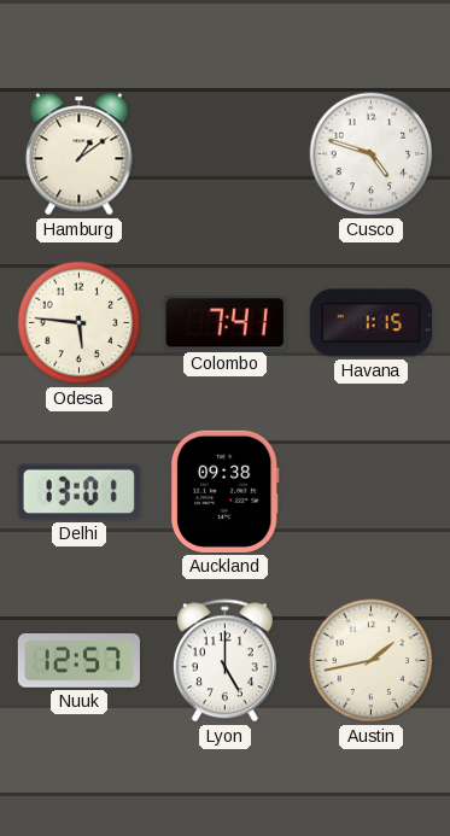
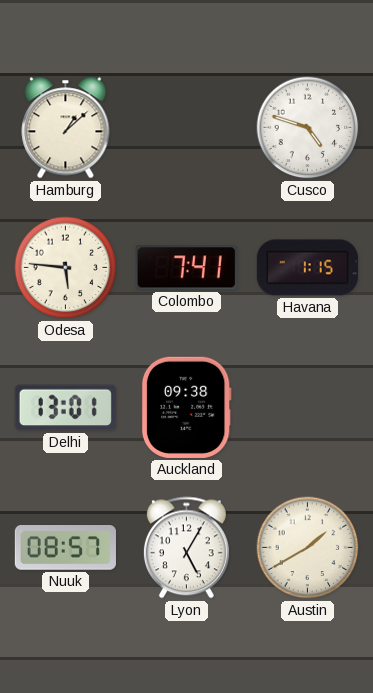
Hamburg: 1:09 -> 1:08
Nuuk: 12:57 -> 08:57
Lyon: 5:00 -> 5:05
Austin: 1:43 -> 1:40
